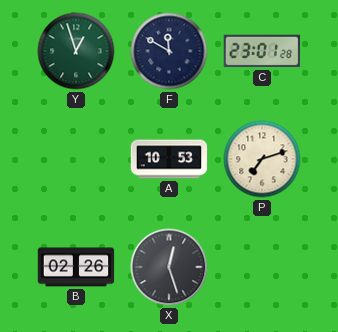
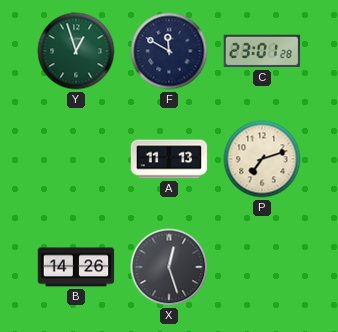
A: 10:53 -> 11:13
B: 02:26 -> 14:26
